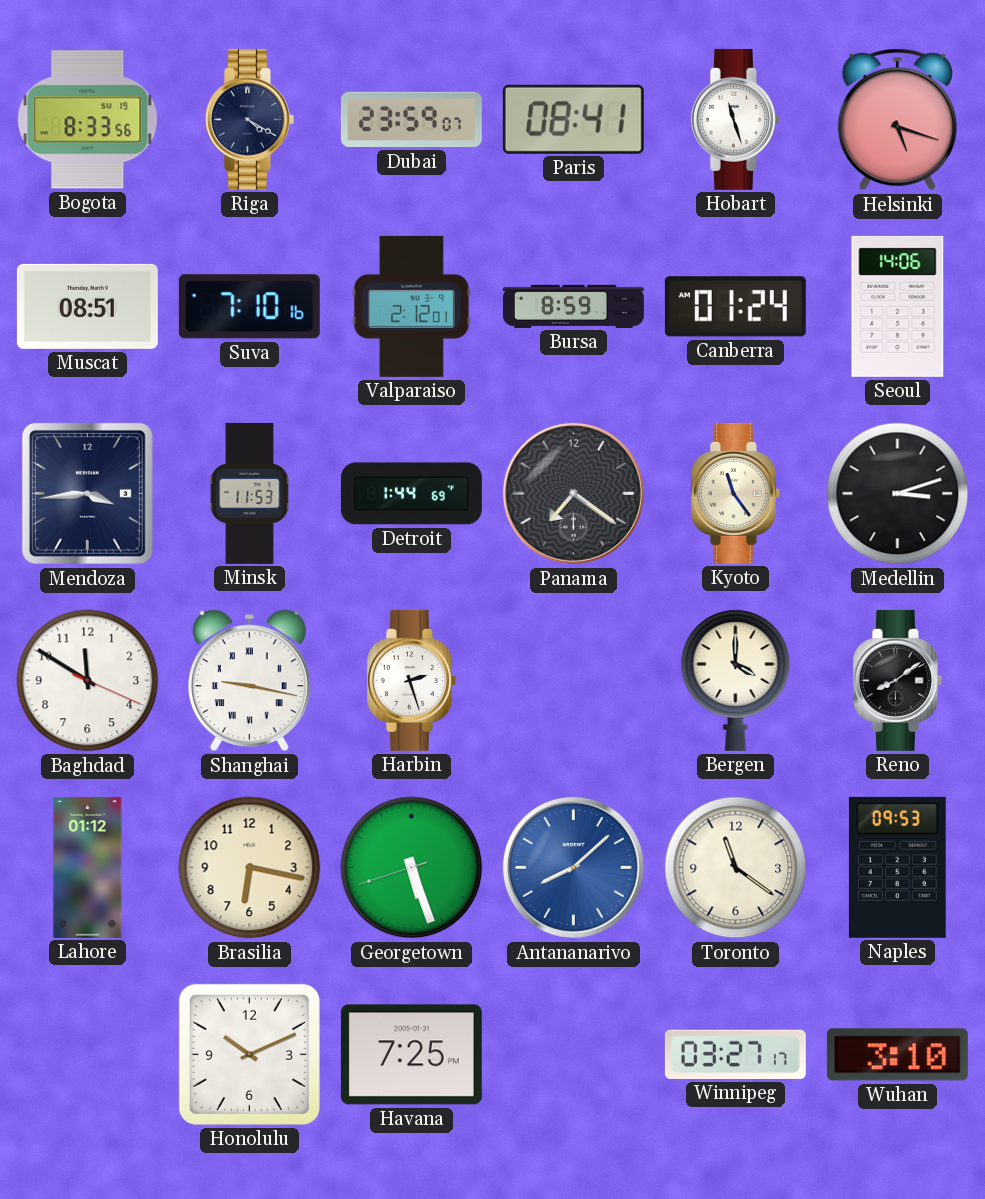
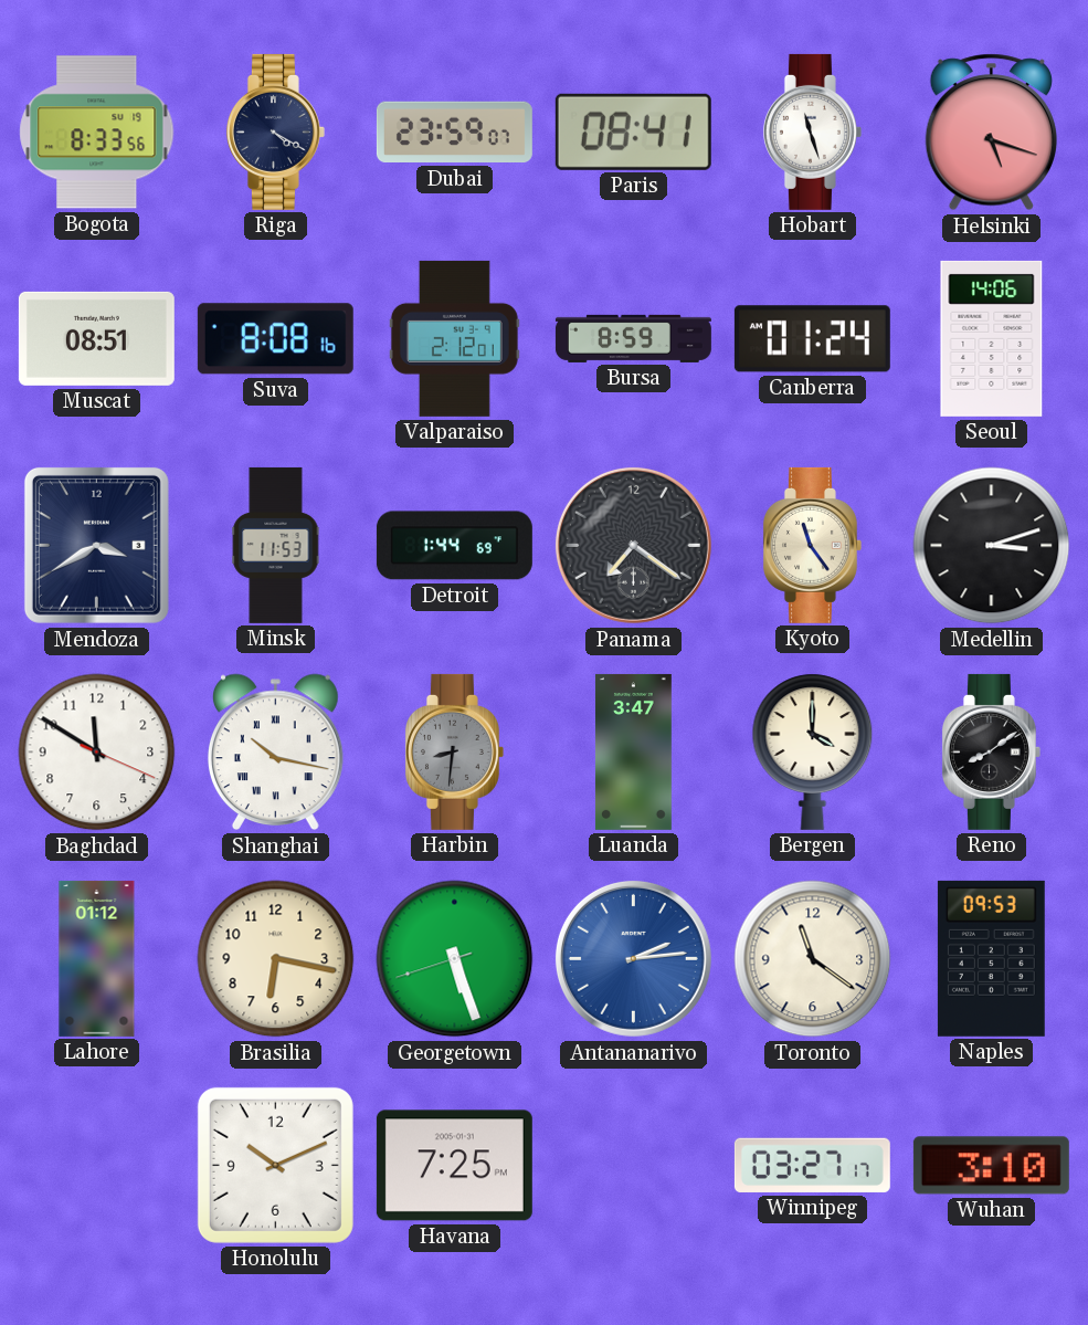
Suva: 7:10 -> 8:08
Mendoza: 3:44 -> 3:40
Shanghai: 9:17 -> 10:17
Harbin: 2:27 -> 8:31
Harbin dial: white -> grey
Luanda: none -> 3:47
Antananarivo: 8:08 -> 2:14
